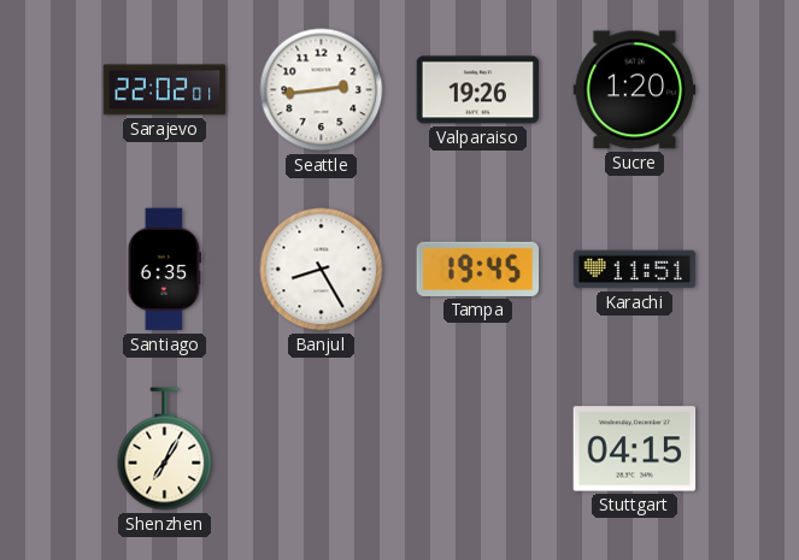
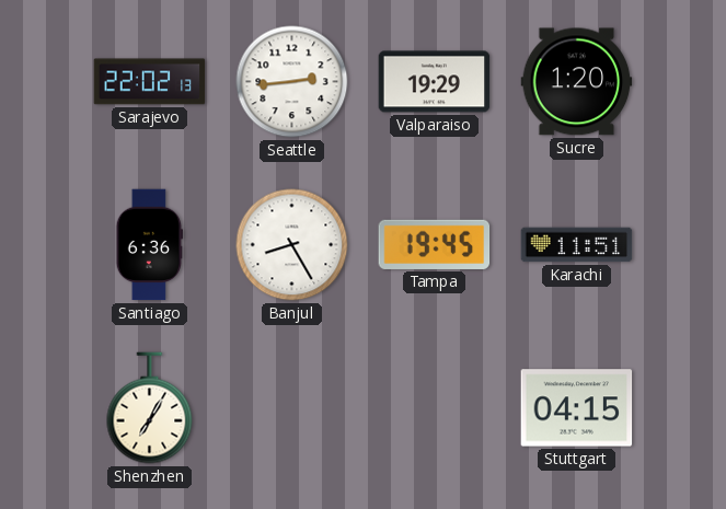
Sarajevo: 22:02:01 -> 22:02:13
Valparaiso: 19:26 -> 19:29
Santiago: 6:35 -> 6:36
